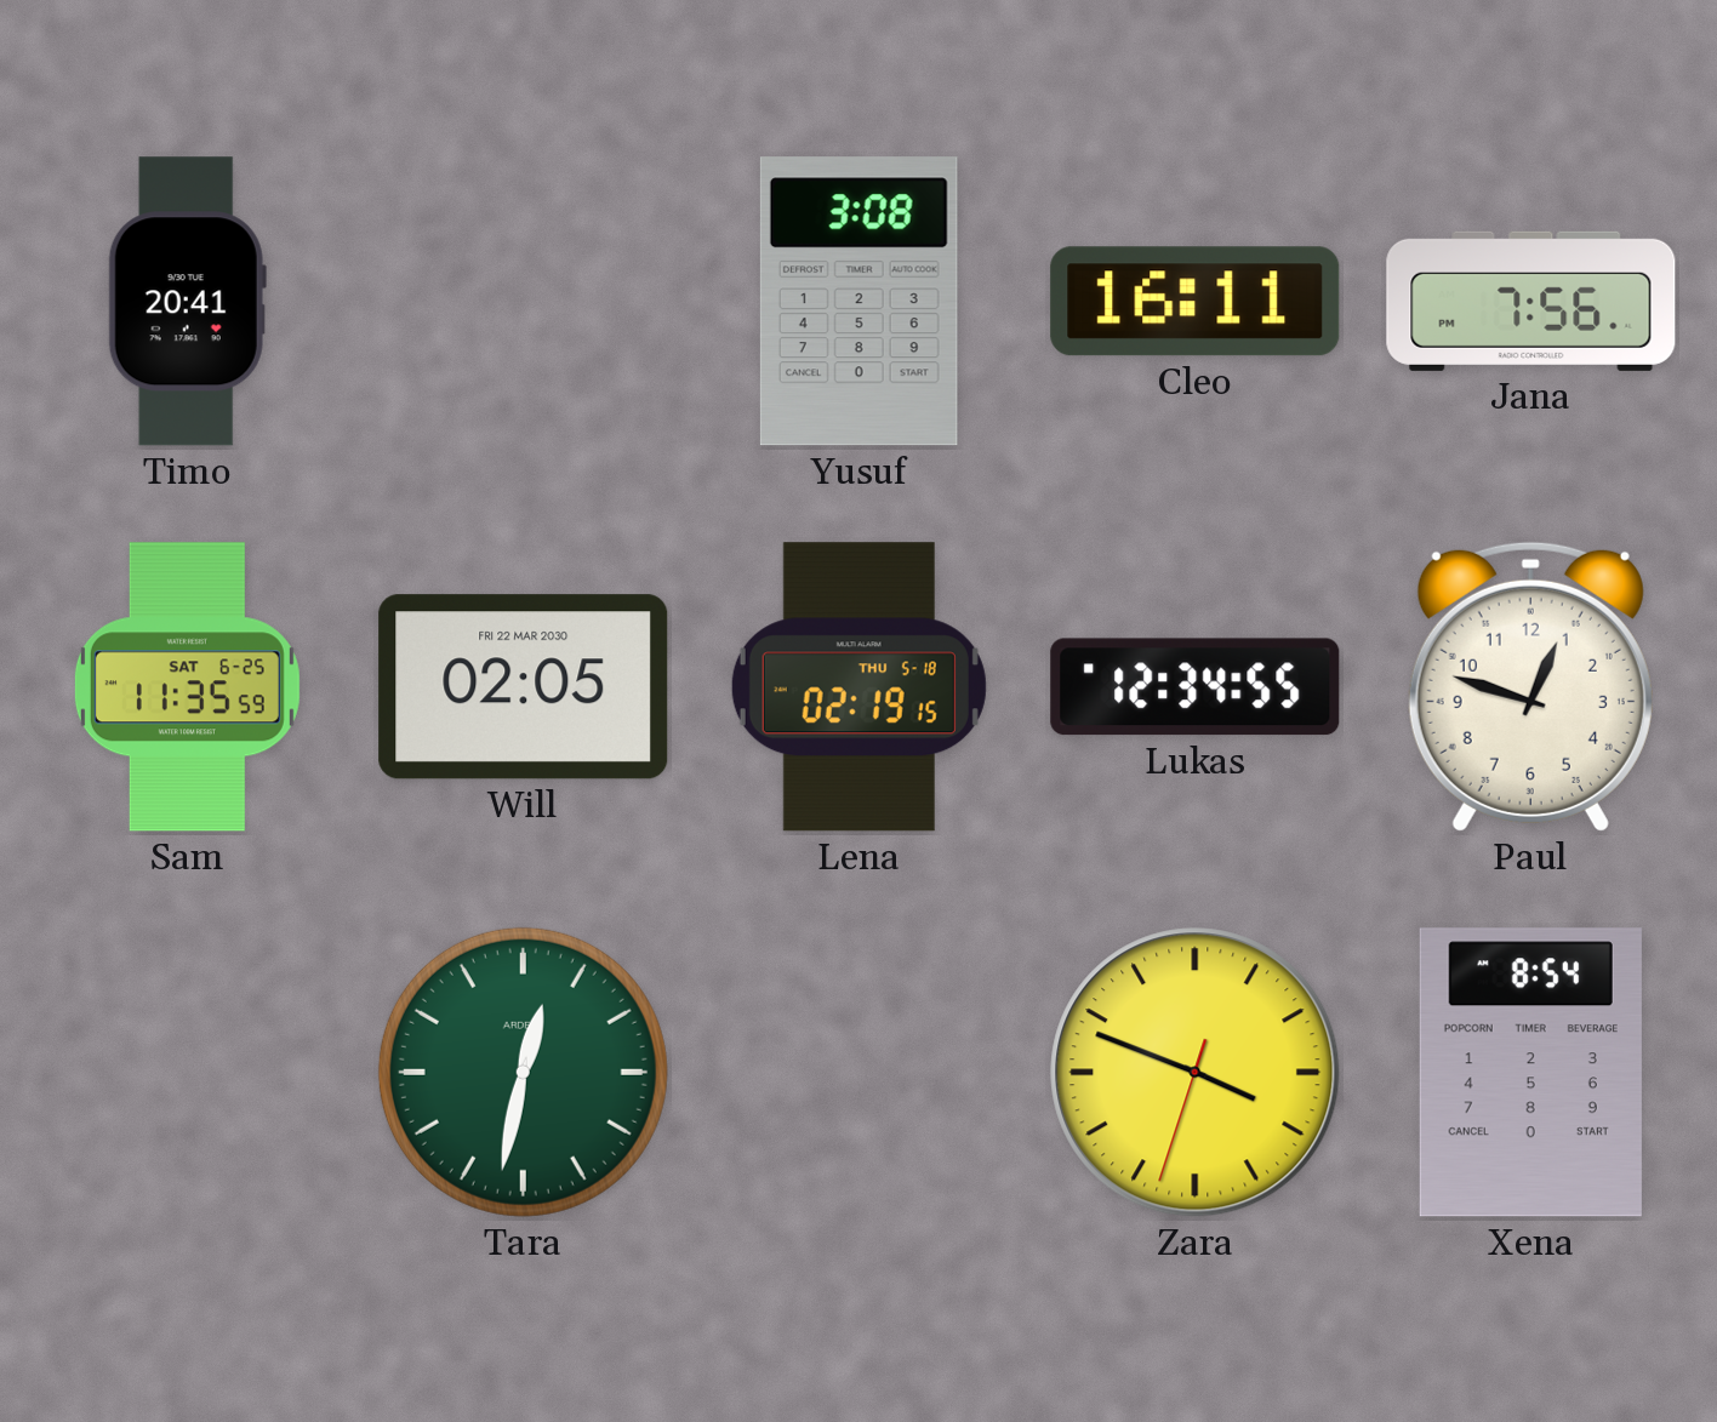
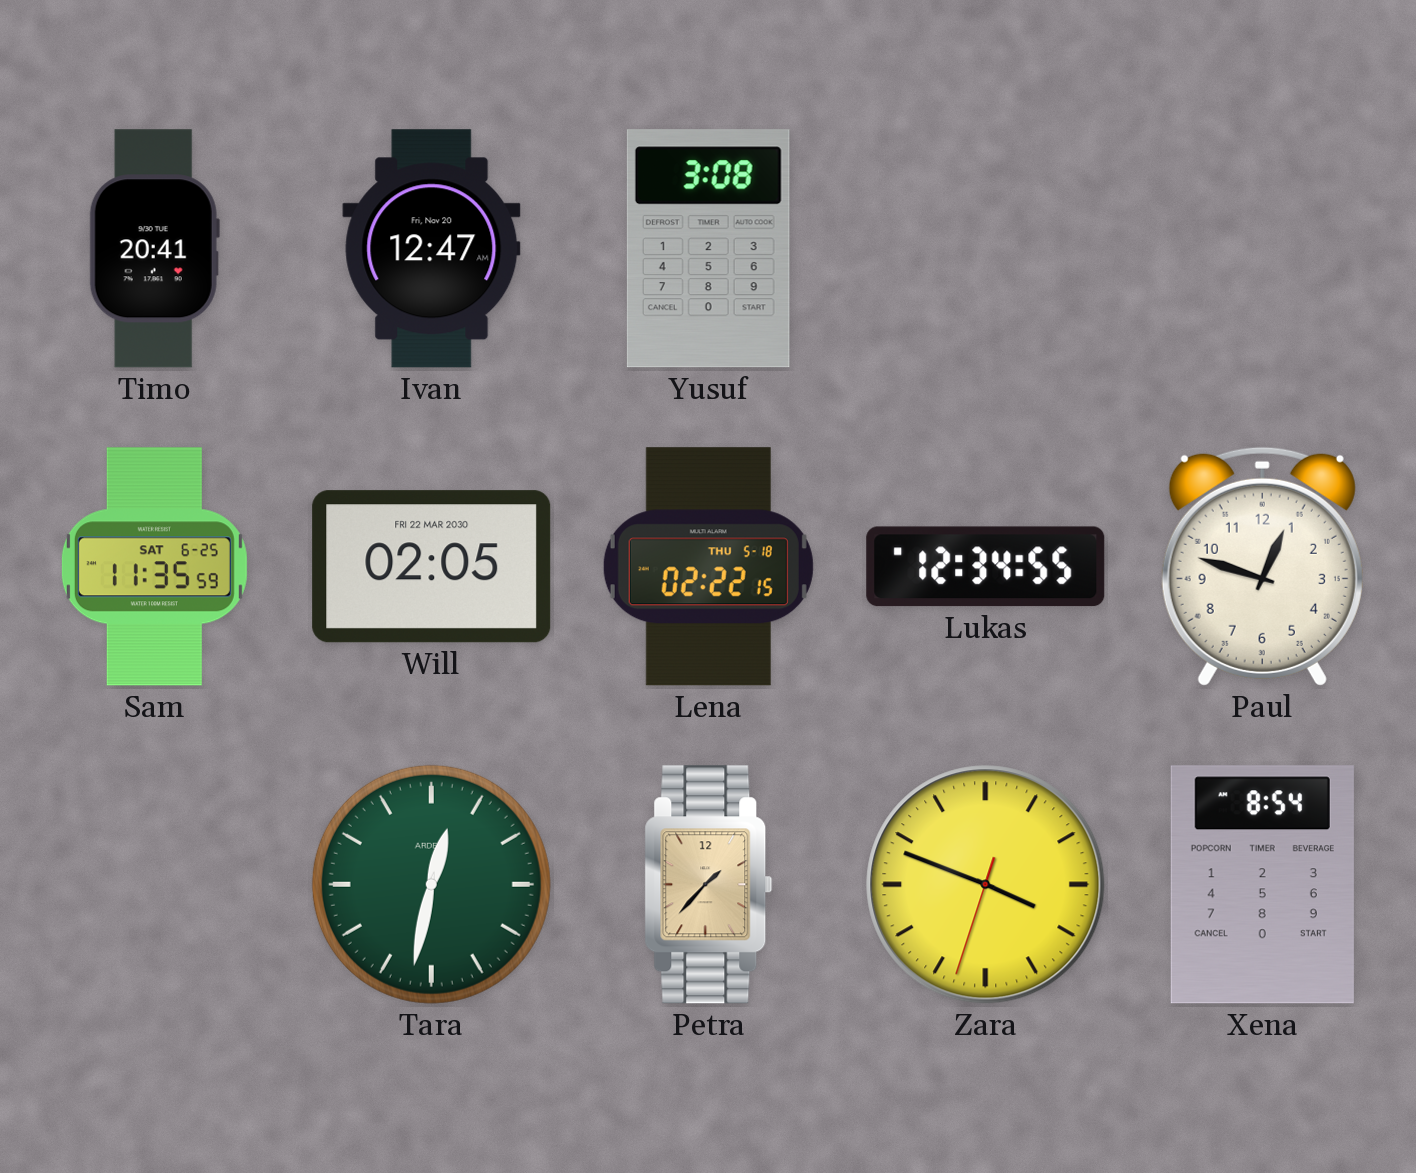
Ivan: none -> 12:47
Cleo: 16:11 -> none
Jana: 7:56 -> none
Lena: 02:19 -> 02:22
Petra: none -> 1:37
